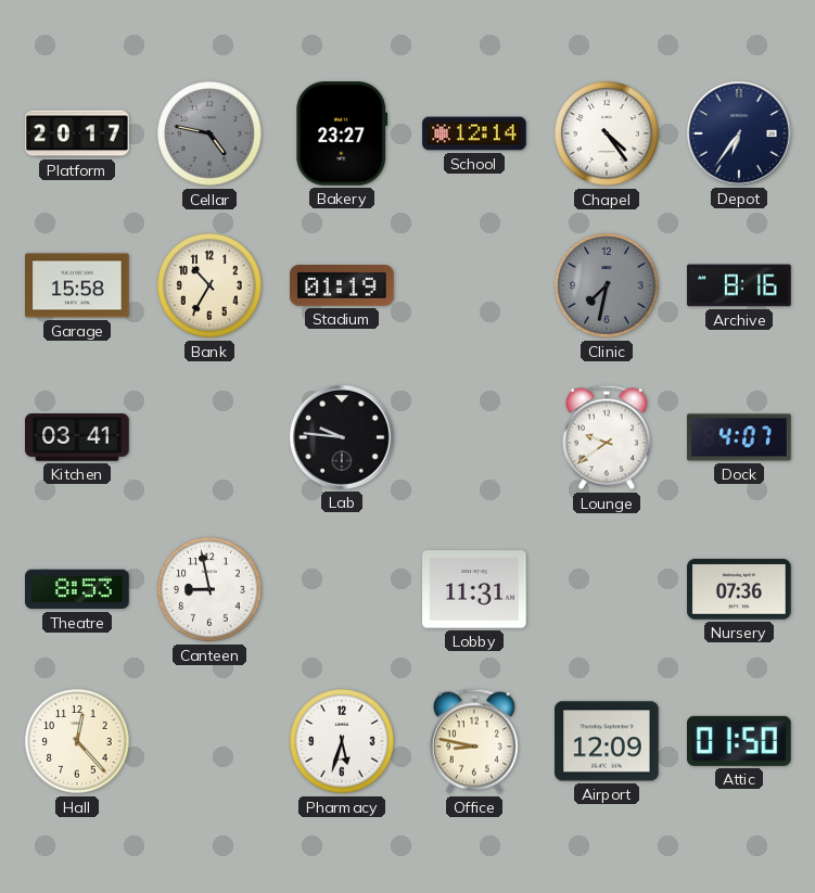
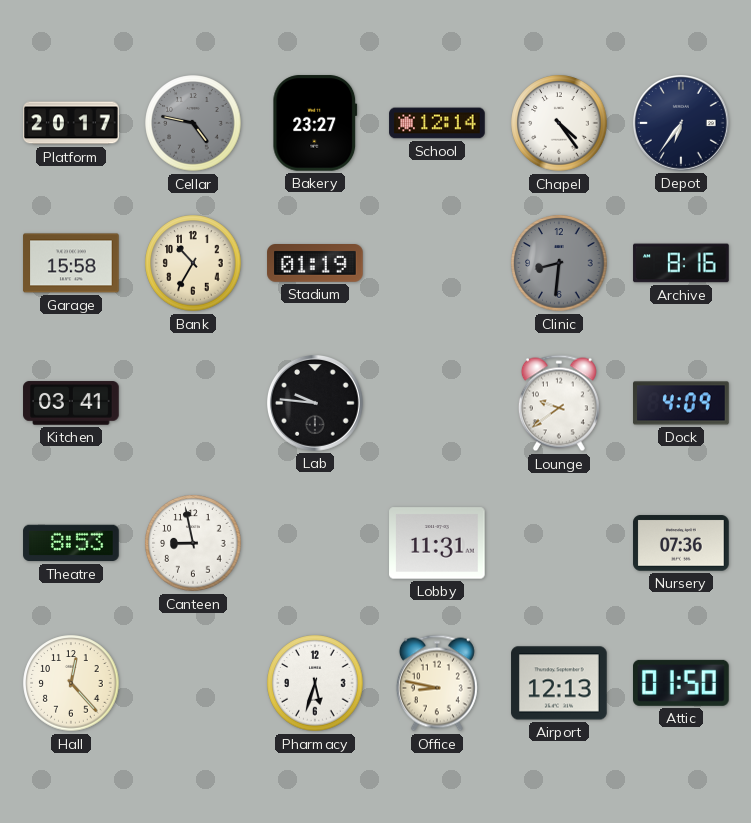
Clinic: 7:32 -> 8:31
Dock: 4:07 -> 4:09
Airport: 12:09 -> 12:13
